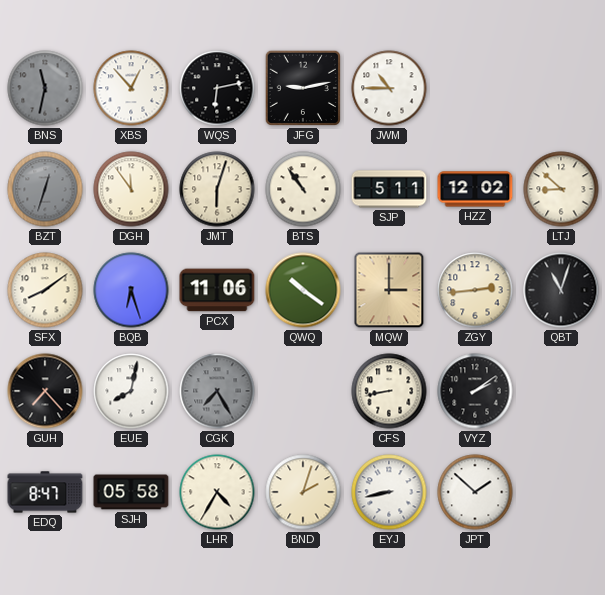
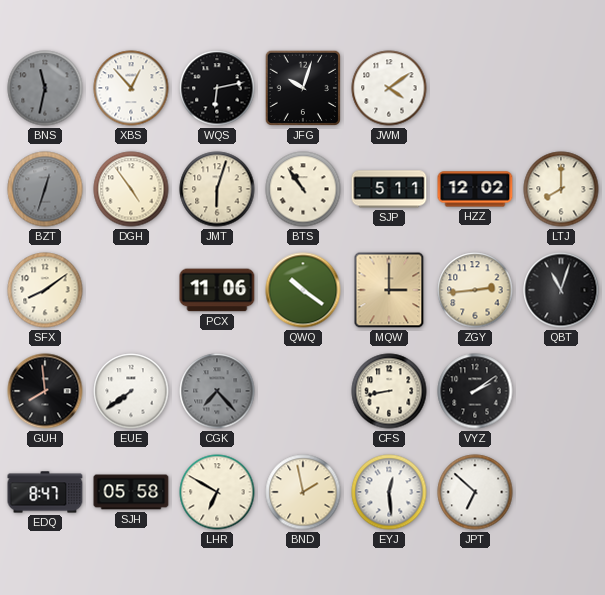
JFG: 9:13 -> 10:03
JWM: 10:45 -> 4:09
DGH: 11:54 -> 4:54
LTJ: 8:52 -> 8:00
BQB: 6:27 -> none
GUH: 7:23 -> 7:59
EUE: 8:02 -> 7:39
CGK: 7:25 -> 7:23
LHR: 4:35 -> 6:50
BND: 2:03 -> 1:58
EYJ: 8:43 -> 12:29
JPT: 1:52 -> 6:52
